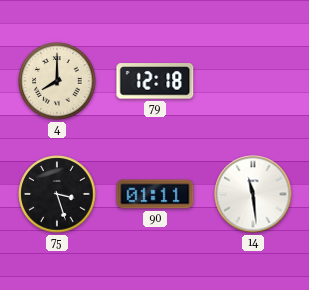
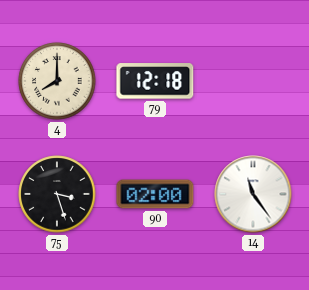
90: 01:11 -> 02:00
14: 11:29 -> 11:24
